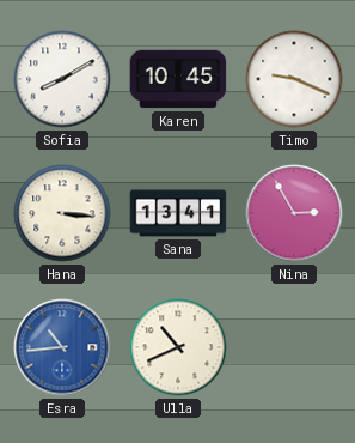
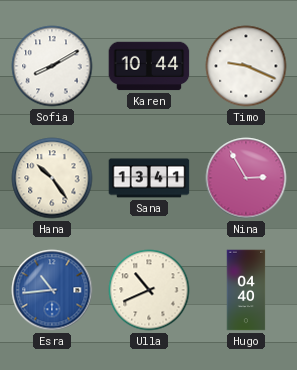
Karen: 10:45 -> 10:44
Hana: 3:16 -> 10:24
Hugo: none -> 04:40
